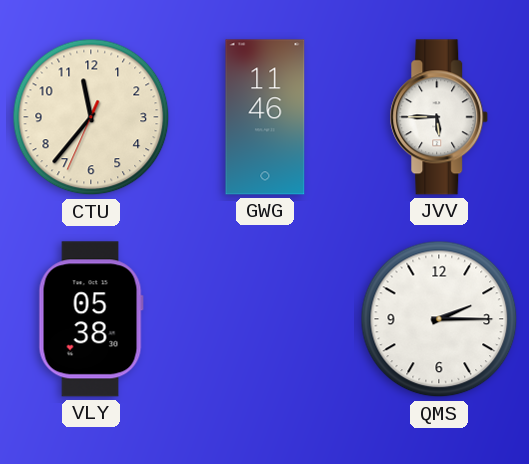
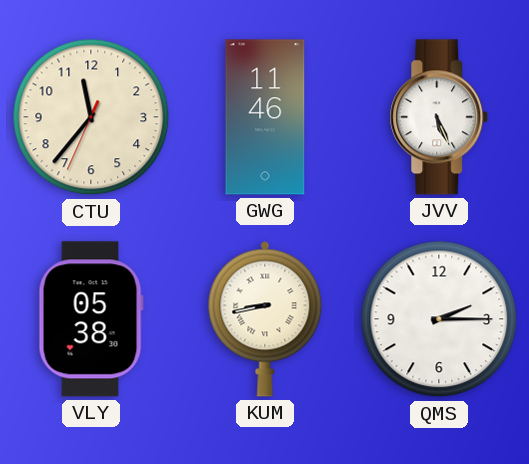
JVV: 5:45 -> 5:26
KUM: none -> 8:43
